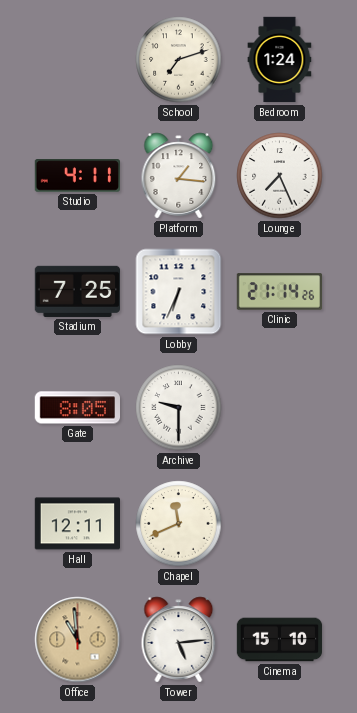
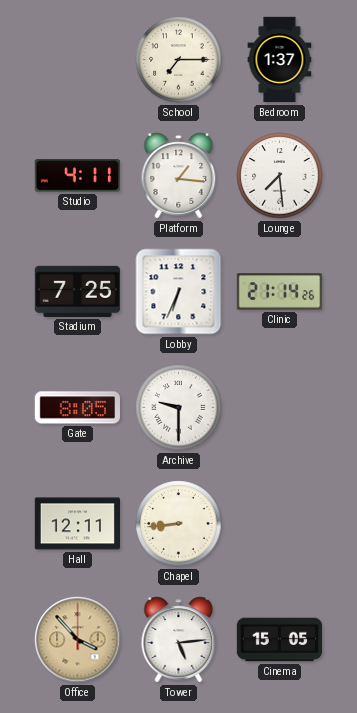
School: 7:12 -> 7:15
Bedroom: 1:24 -> 1:37
Lounge: 7:26 -> 7:29
Chapel: 11:41 -> 8:44
Office: 10:59 -> 3:53
Cinema: 15:10 -> 15:05
